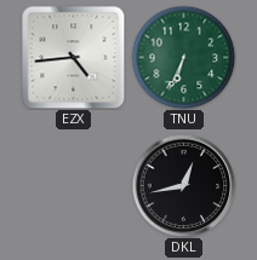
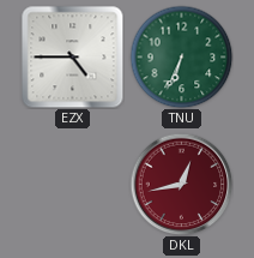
EZX: 4:44 -> 4:45
DKL dial: black -> burgundy
